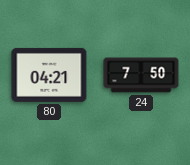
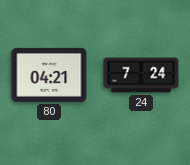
24: 7:50 -> 7:24
